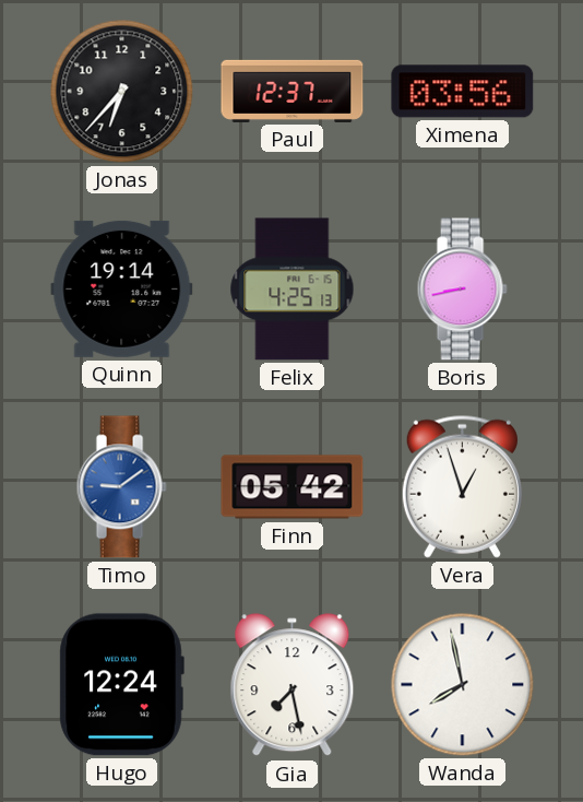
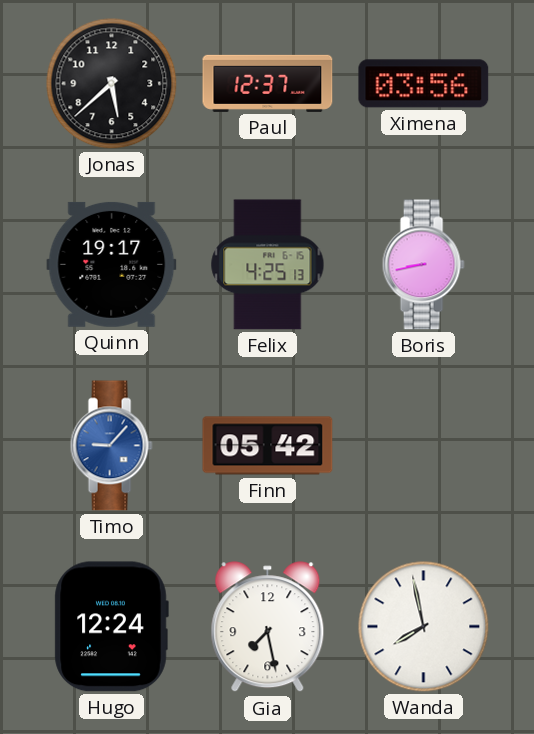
Jonas: 6:37 -> 5:38
Quinn: 19:14 -> 19:17
Timo: 9:09 -> 9:07
Vera: 12:57 -> none
